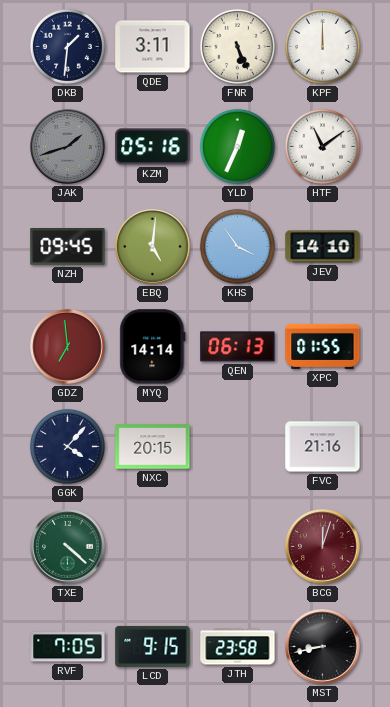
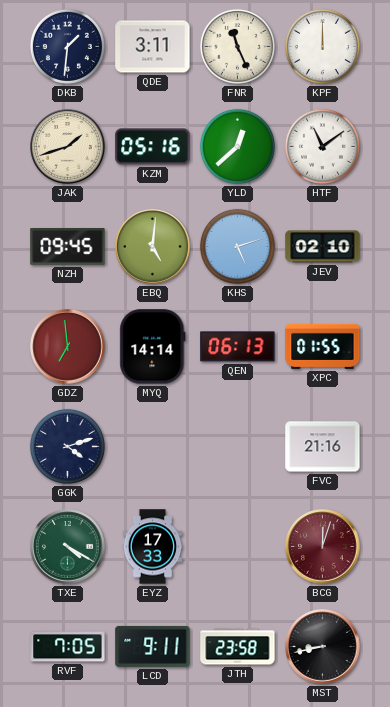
FNR: 5:26 -> 11:26
JAK dial: grey -> cream
YLD: 12:34 -> 12:38
KHS: 3:54 -> 5:12
JEV: 14:10 -> 02:10
GGK: 4:07 -> 4:12
NXC: 20:15 -> none
TXE: 4:22 -> 4:20
EYZ: none -> 17:33
LCD: 9:15 -> 9:11
